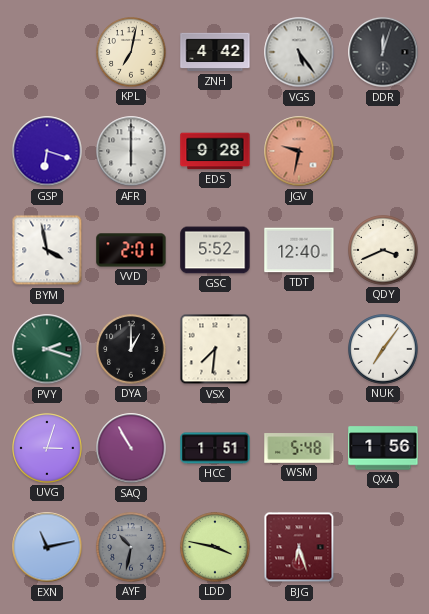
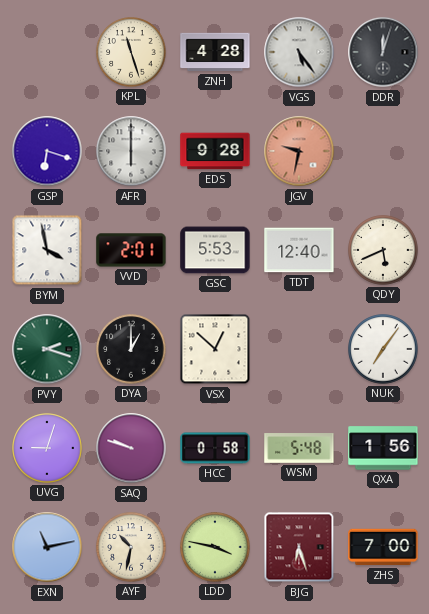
KPL: 7:02 -> 11:27
ZNH: 4:42 -> 4:28
GSC: 5:52 -> 5:53
QDY: 3:41 -> 5:41
VSX: 7:31 -> 12:52
UVG: 3:03 -> 9:03
SAQ: 10:55 -> 9:48
HCC: 1:51 -> 0:58
AYF dial: grey -> cream
ZHS: none -> 7:00
